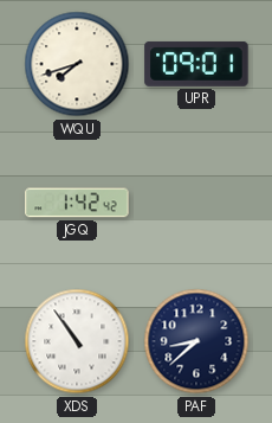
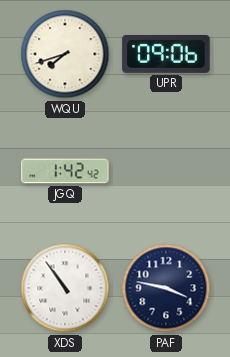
UPR: 09:01 -> 09:06
PAF: 8:38 -> 3:47
